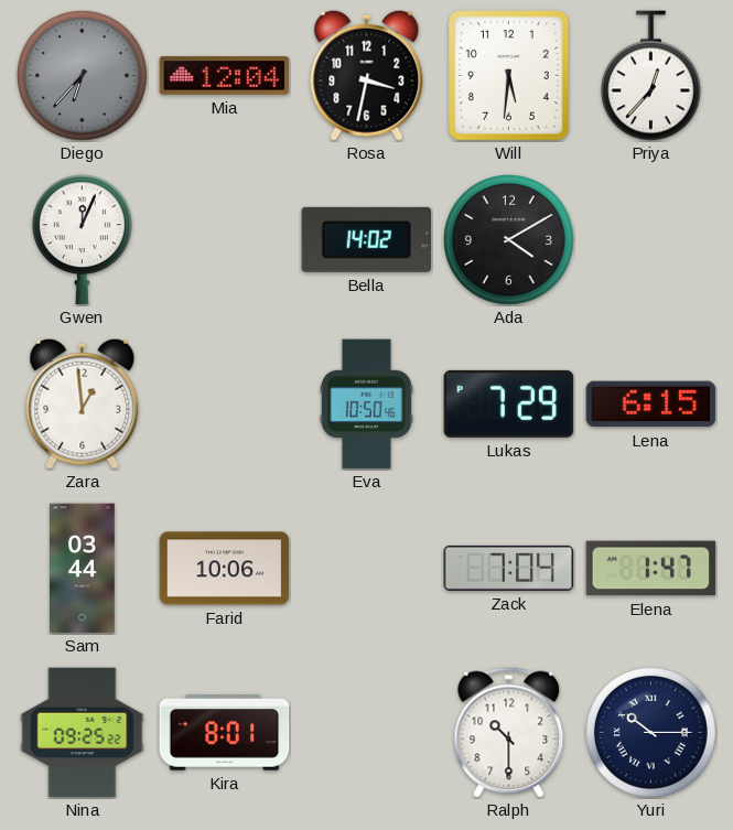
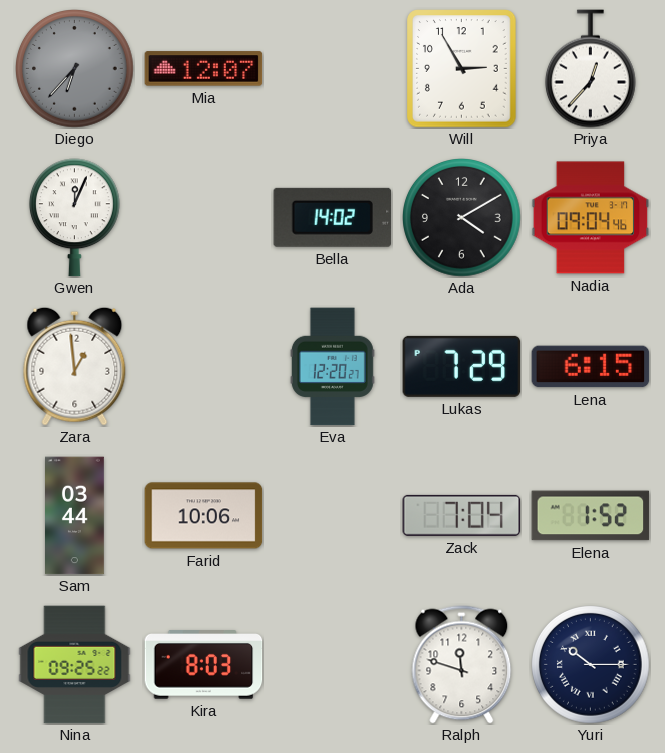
Mia: 12:04 -> 12:07
Rosa: 3:32 -> none
Will: 5:31 -> 2:55
Nadia: none -> 09:04
Eva: 10:50 -> 12:20
Elena: 1:47 -> 1:52
Kira: 8:01 -> 8:03
Ralph: 10:30 -> 11:48
